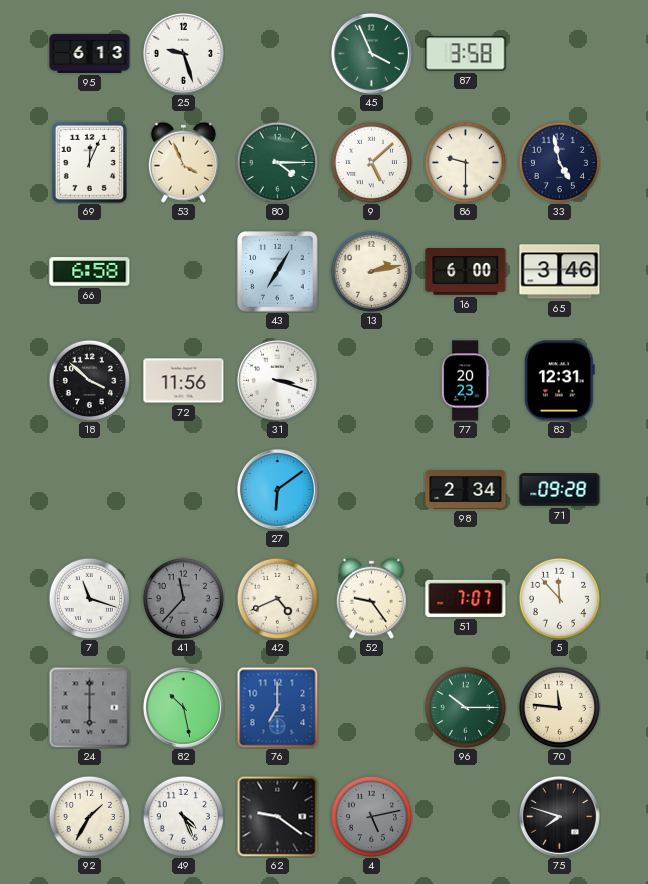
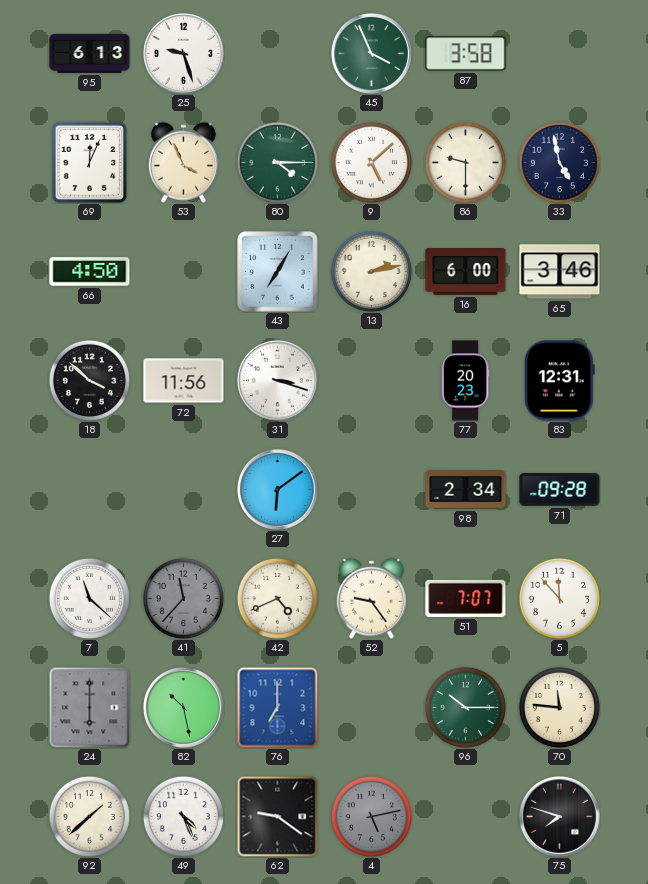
66: 6:58 -> 4:50
7: 11:18 -> 11:22
92: 1:35 -> 1:38
